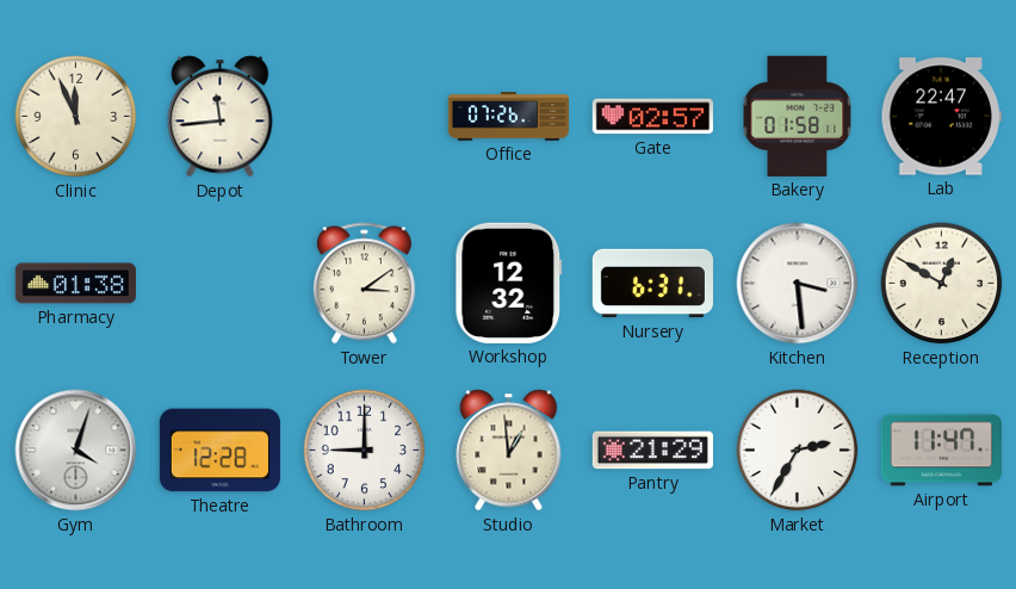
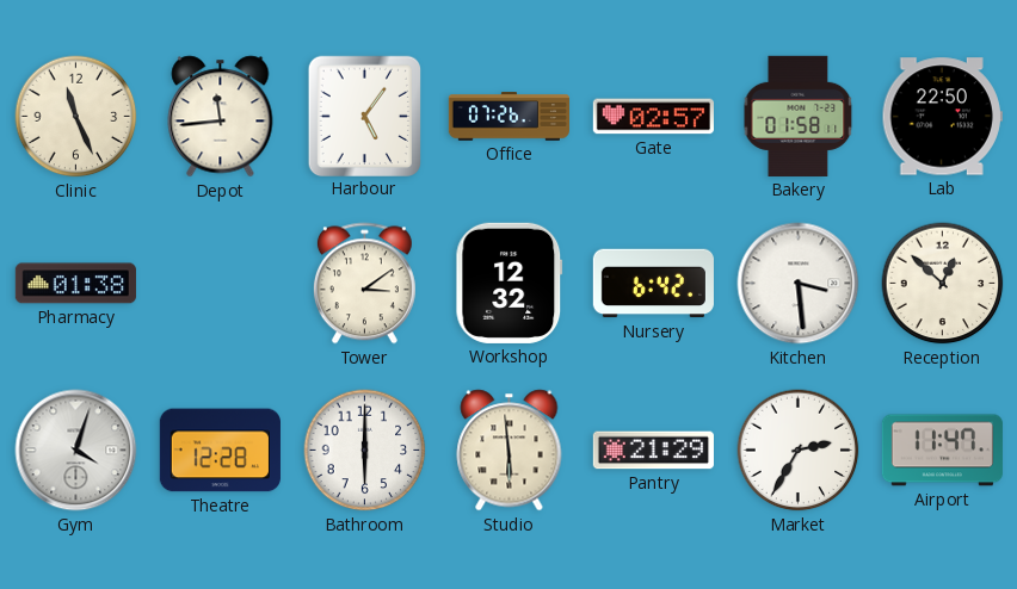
Clinic: 11:56 -> 11:26
Harbour: none -> 5:06
Lab: 22:47 -> 22:50
Nursery: 6:31 -> 6:42
Reception: 12:50 -> 12:52
Bathroom: 9:00 -> 6:00
Studio: 12:59 -> 5:59
